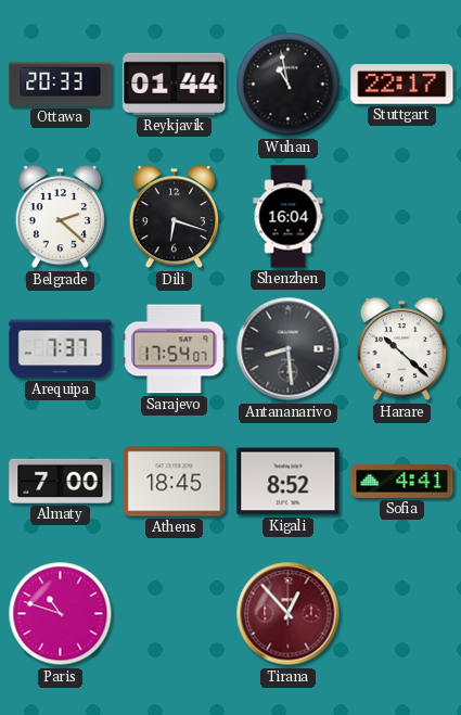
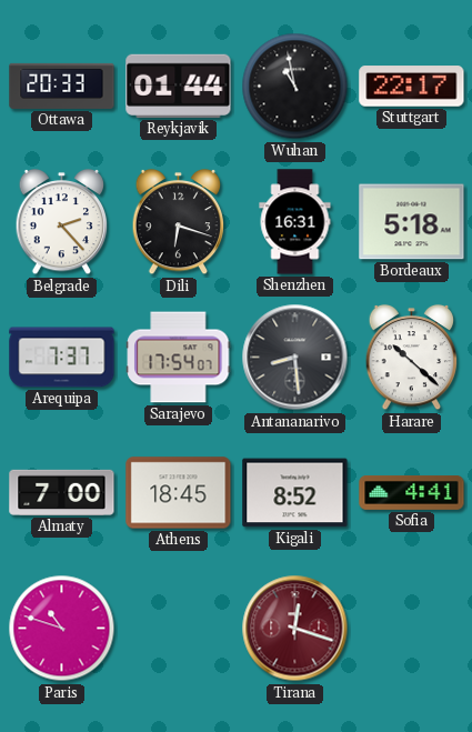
Belgrade: 2:22 -> 2:23
Shenzhen: 16:04 -> 16:31
Bordeaux: none -> 5:18
Tirana: 12:53 -> 12:18
